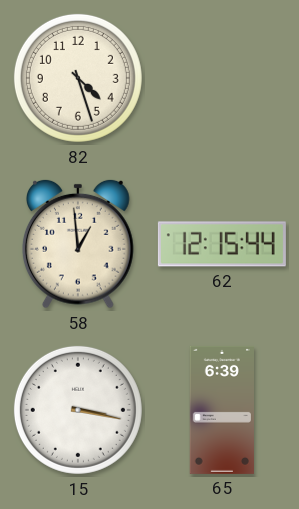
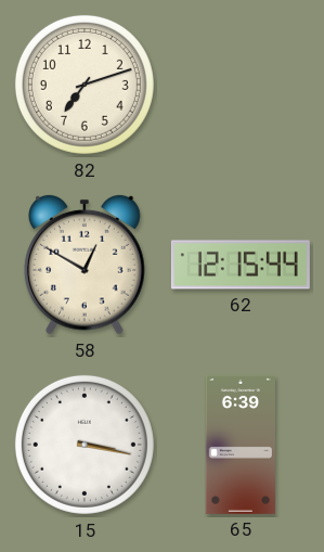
82: 4:27 -> 7:12
58: 12:59 -> 12:50
